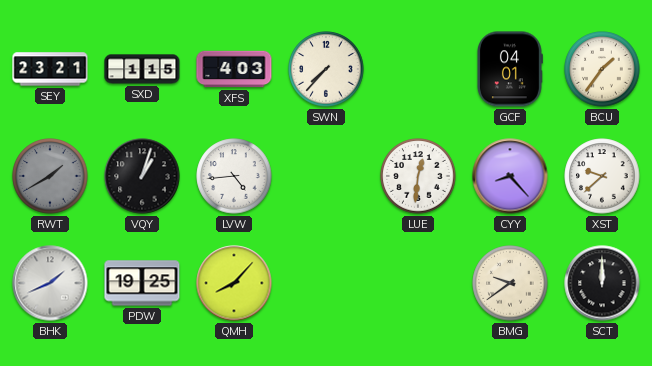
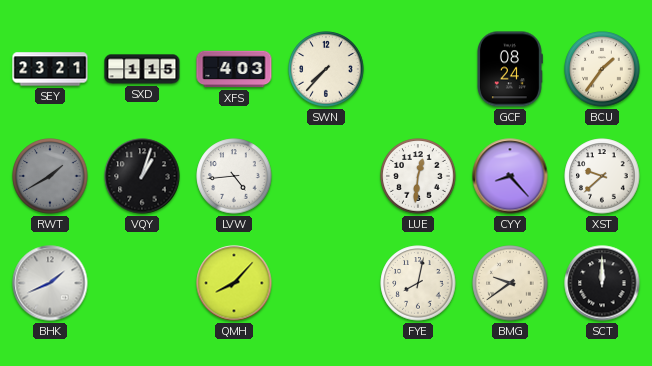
GCF: 04:01 -> 08:24
PDW: 19:25 -> none
FYE: none -> 8:02
